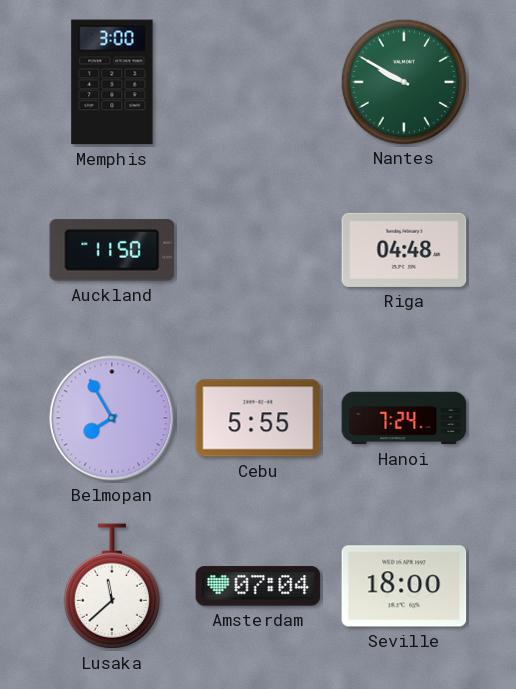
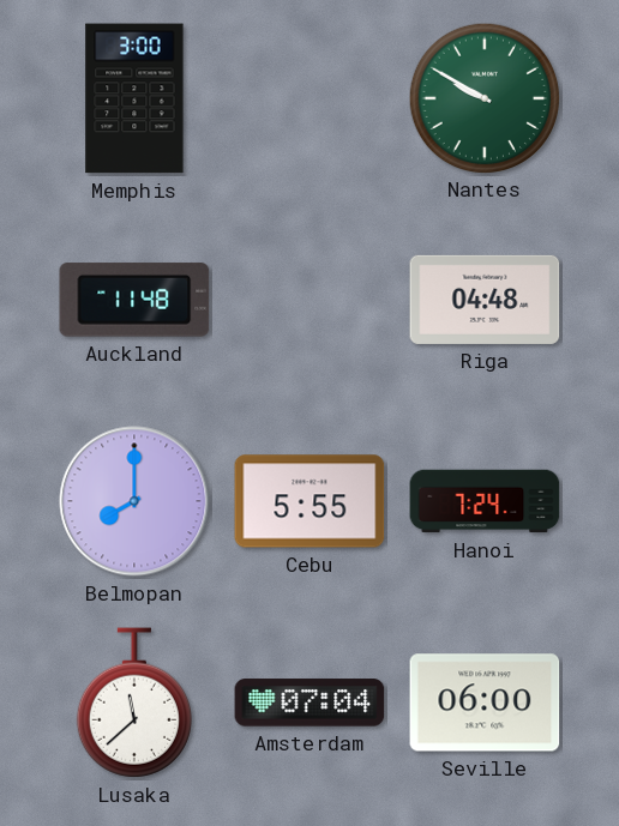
Auckland: 11:50 -> 11:48
Belmopan: 7:55 -> 8:00
Seville: 18:00 -> 06:00
